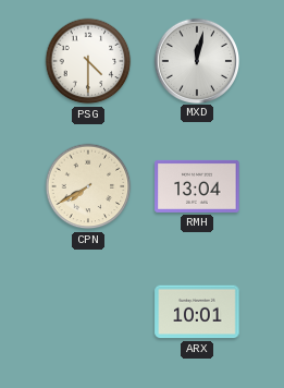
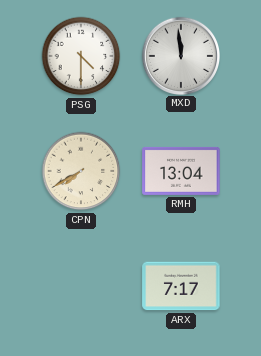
MXD: 12:02 -> 11:59
ARX: 10:01 -> 7:17
